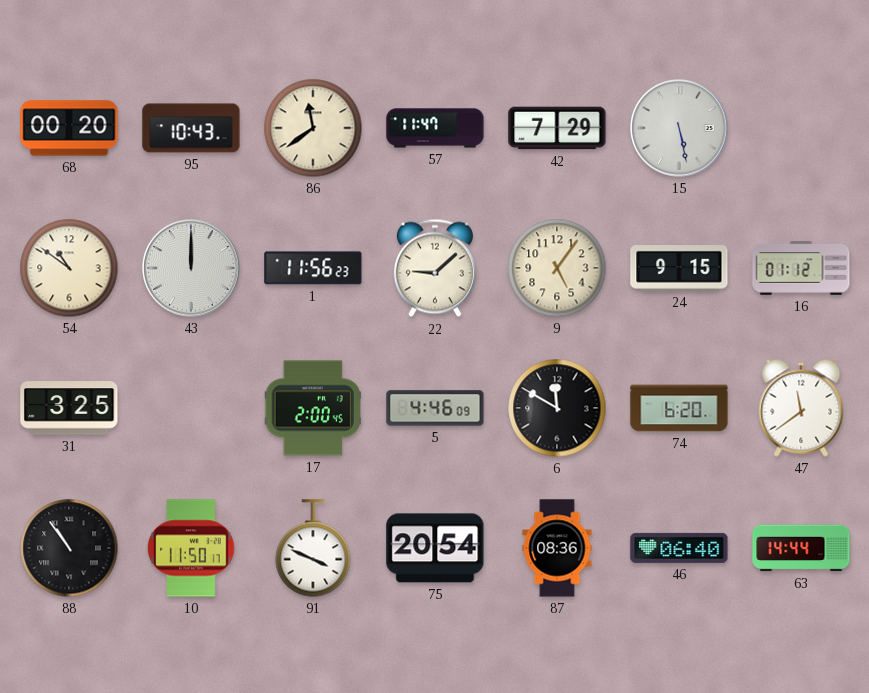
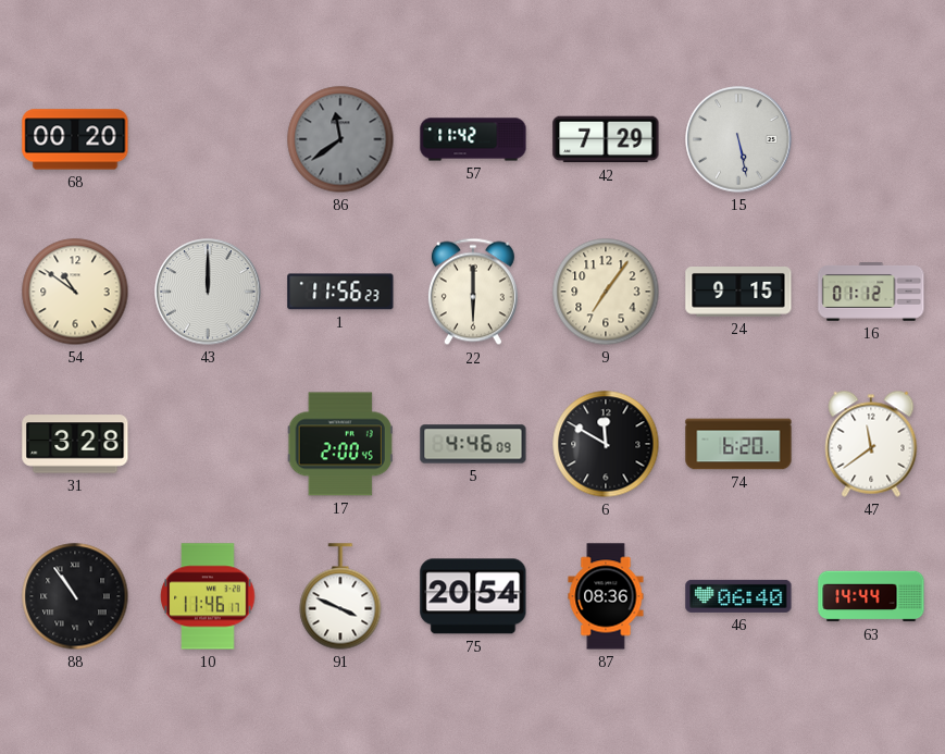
95: 10:43 -> none
86 dial: cream -> grey
57: 11:47 -> 11:42
22: 9:08 -> 6:00
9: 5:06 -> 7:06
31: 3:25 -> 3:28
10: 11:50 -> 11:46
